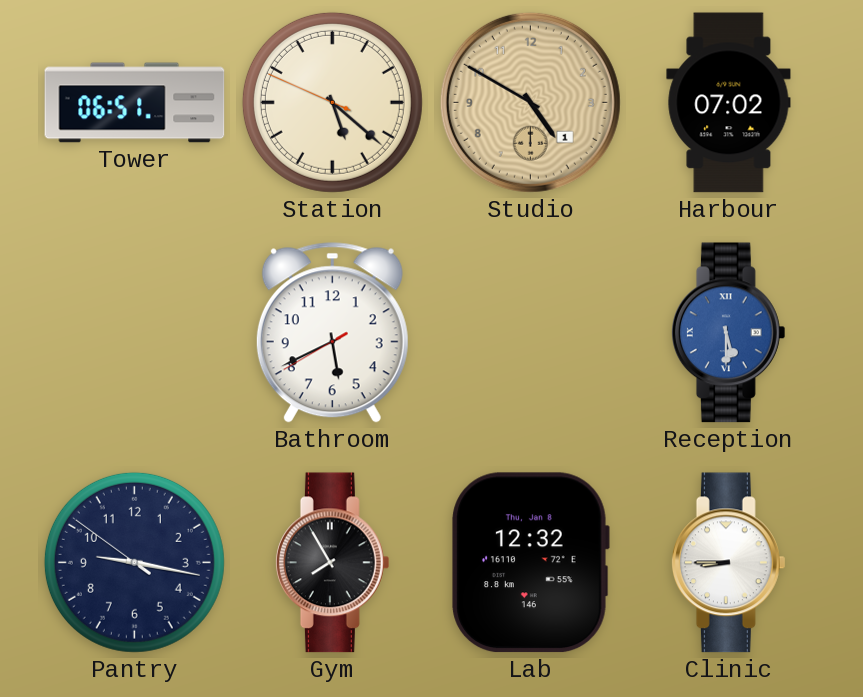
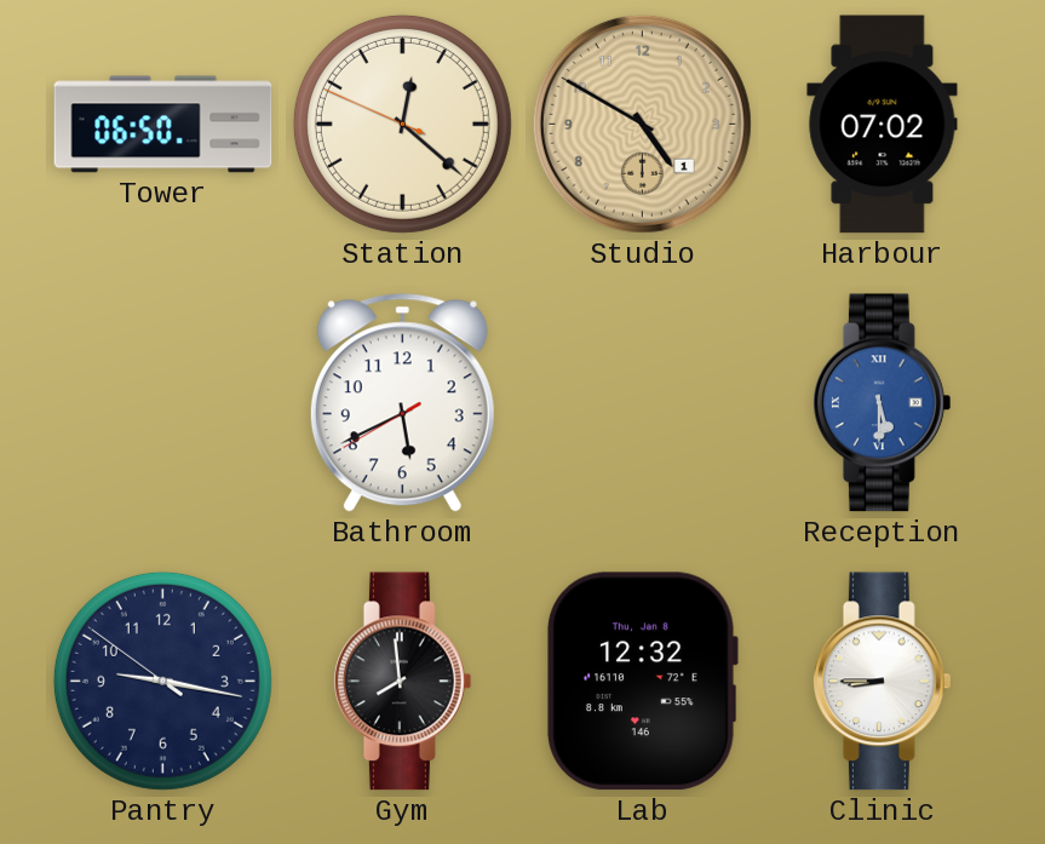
Tower: 06:51 -> 06:50
Station: 5:21 -> 12:21
Gym: 7:55 -> 7:59
